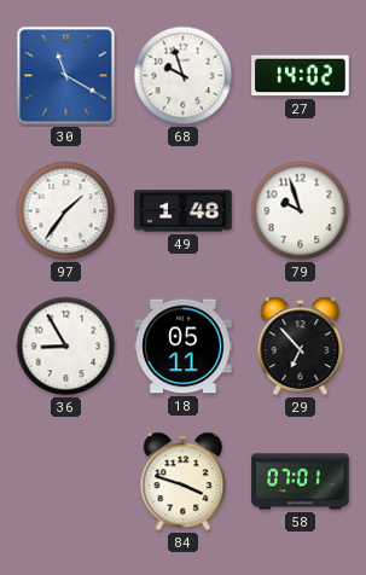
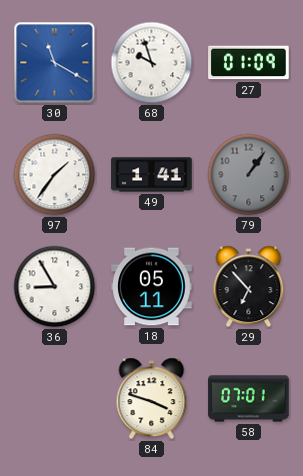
27: 14:02 -> 01:09
49: 1:48 -> 1:41
79: 9:57 -> 1:06
79 dial: white -> grey
